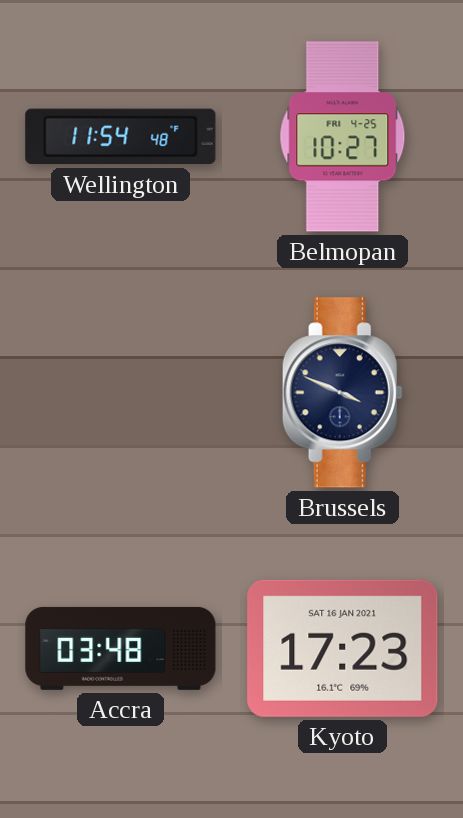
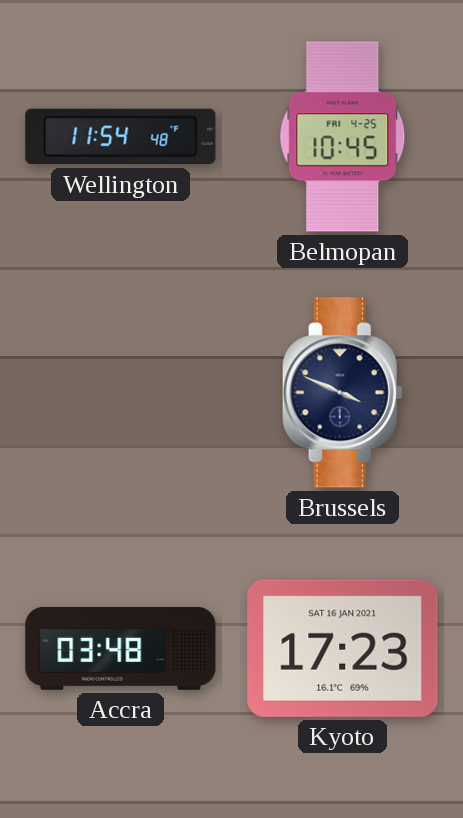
Belmopan: 10:27 -> 10:45
